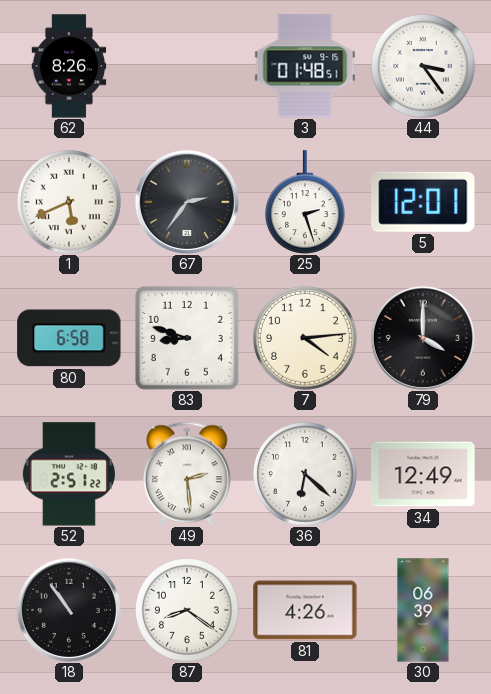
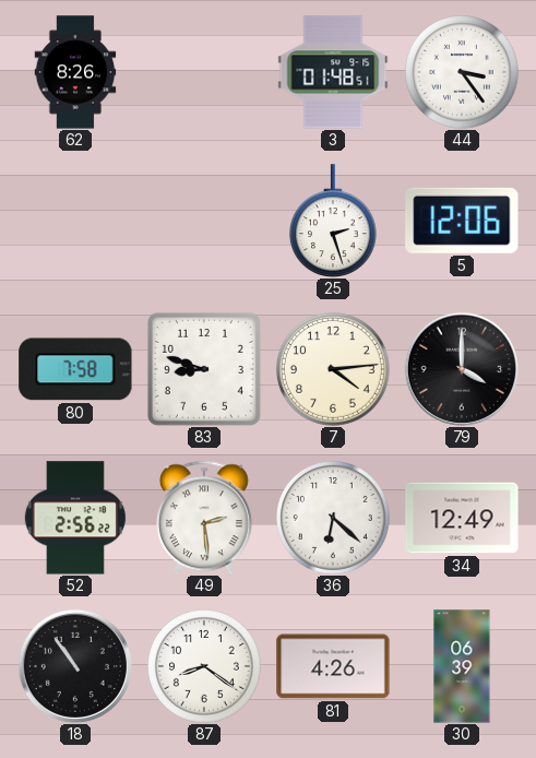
1: 5:41 -> none
67: 2:36 -> none
5: 12:01 -> 12:06
80: 6:58 -> 7:58
52: 2:51 -> 2:56
